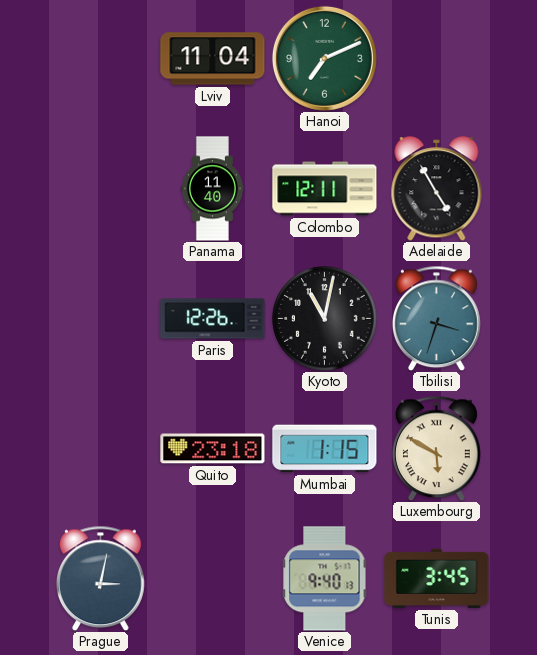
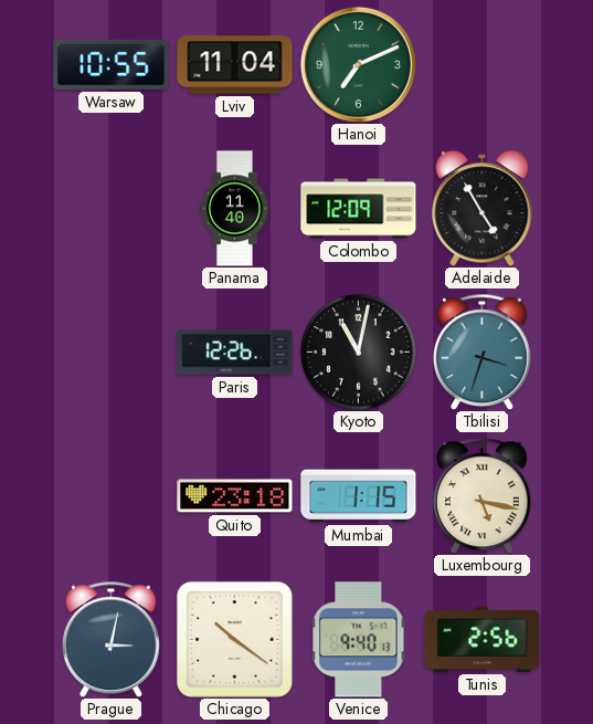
Warsaw: none -> 10:55
Colombo: 12:11 -> 12:09
Luxembourg: 5:50 -> 5:17
Chicago: none -> 10:21
Tunis: 3:45 -> 2:56
